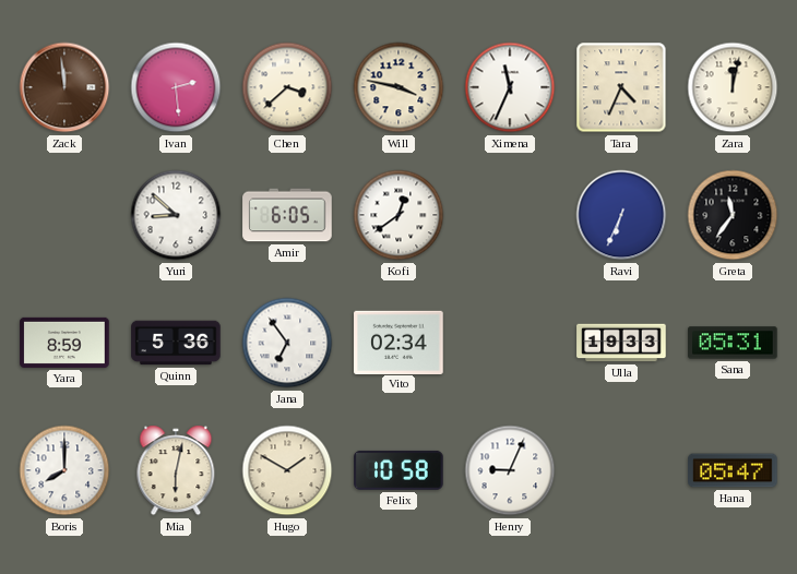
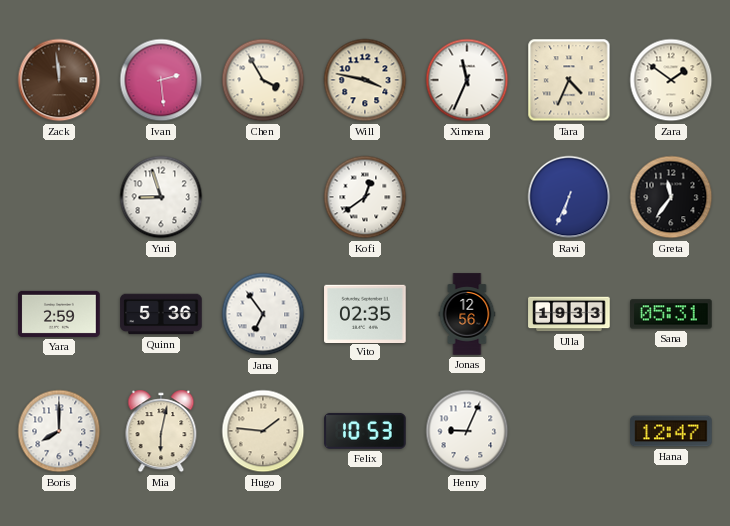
Chen: 3:38 -> 3:55
Zara: 12:02 -> 1:51
Yuri: 8:52 -> 8:57
Amir: 6:05 -> none
Yara: 8:59 -> 2:59
Vito: 02:34 -> 02:35
Jonas: none -> 12:56
Hugo: 1:50 -> 1:46
Felix: 10:58 -> 10:53
Hana: 05:47 -> 12:47
